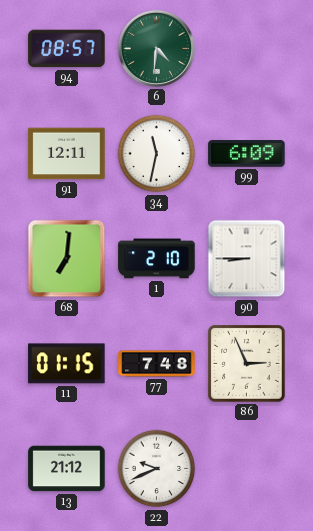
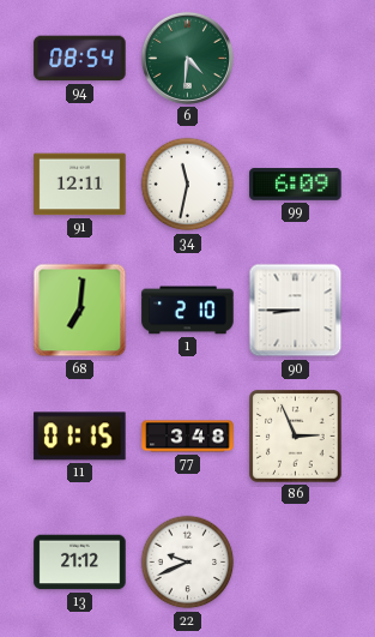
94: 08:57 -> 08:54
77: 7:48 -> 3:48
